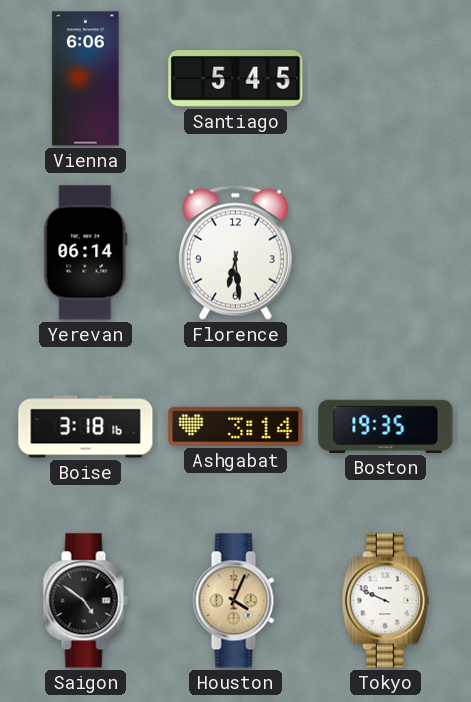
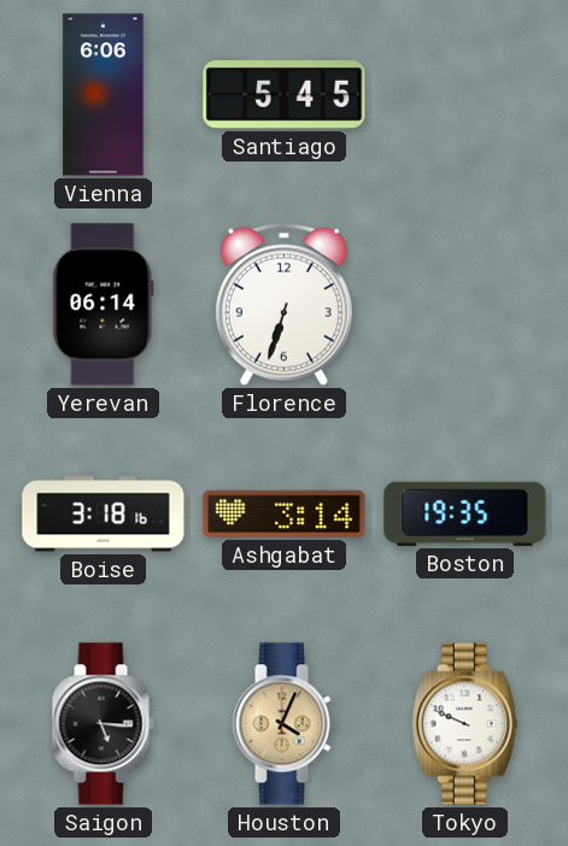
Florence: 6:29 -> 6:33
Saigon: 4:51 -> 5:16
